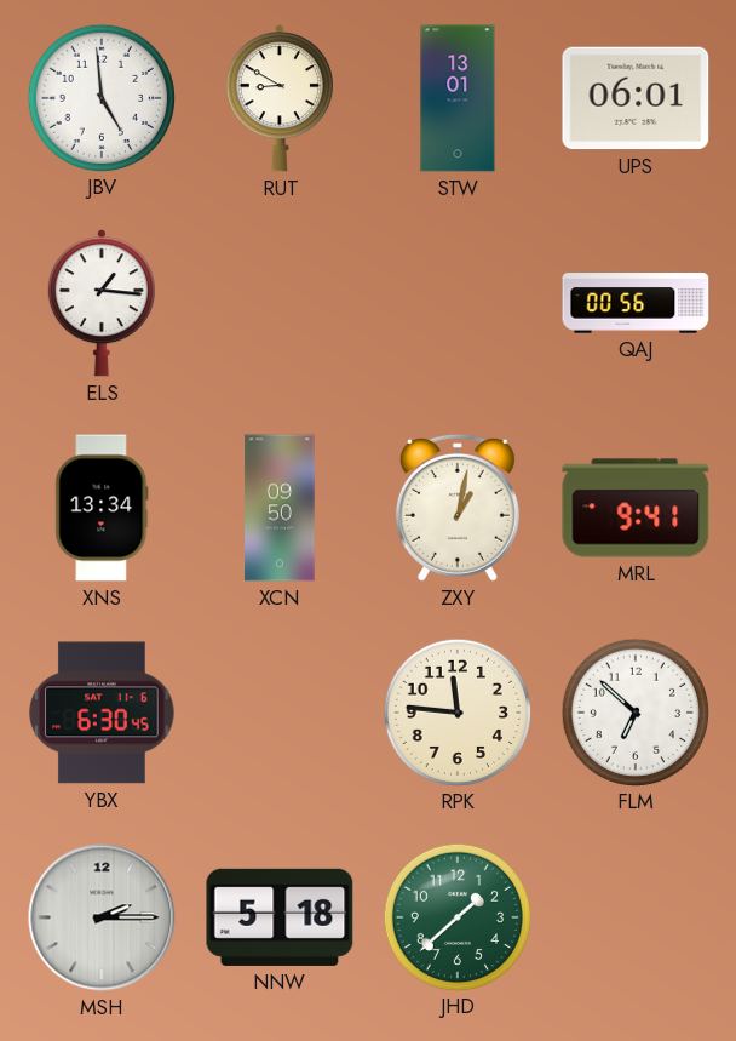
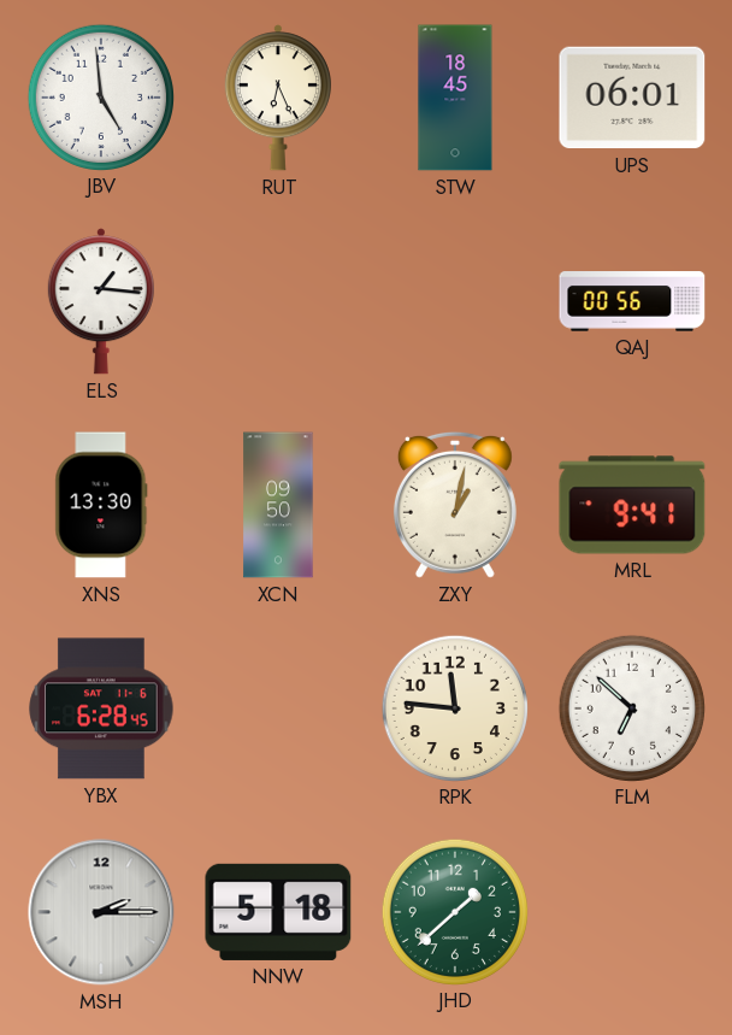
RUT: 8:50 -> 6:26
STW: 13:01 -> 18:45
XNS: 13:34 -> 13:30
YBX: 6:30 -> 6:28
